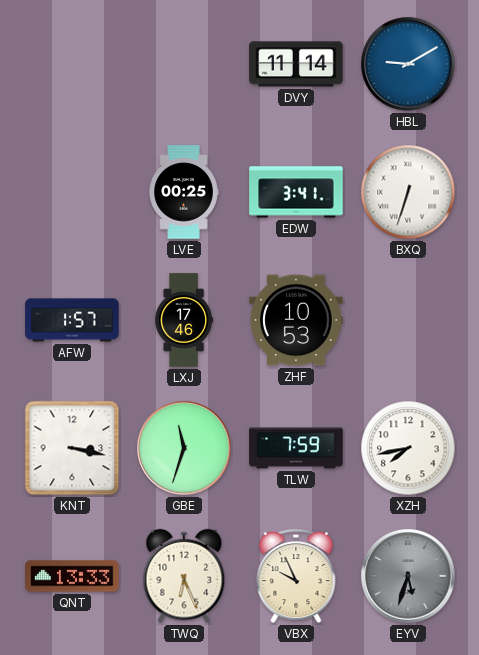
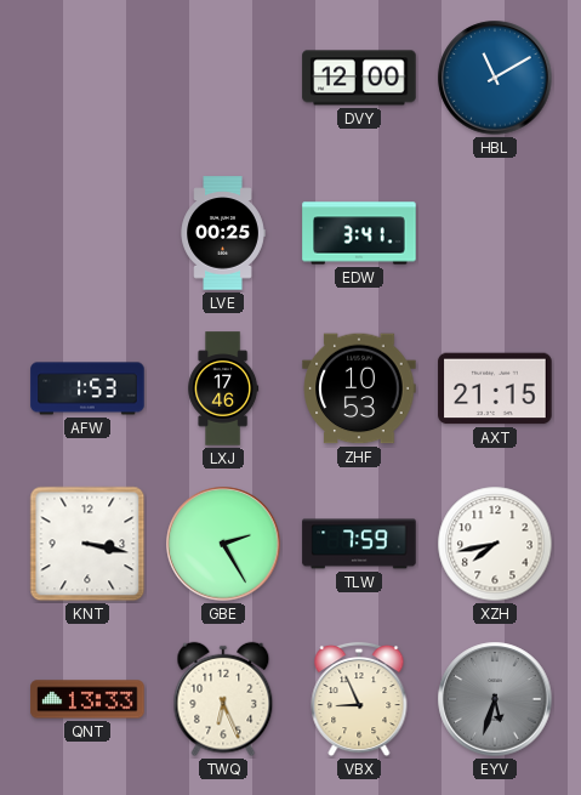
DVY: 11:14 -> 12:00
HBL: 9:10 -> 11:10
BXQ: 6:33 -> none
AFW: 1:57 -> 1:53
AXT: none -> 21:15
GBE: 11:33 -> 2:25
VBX: 9:56 -> 8:56
